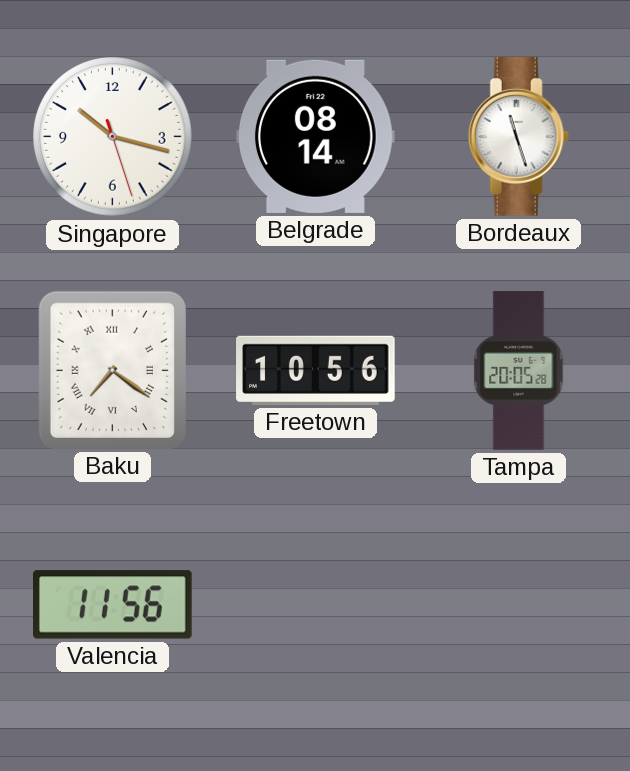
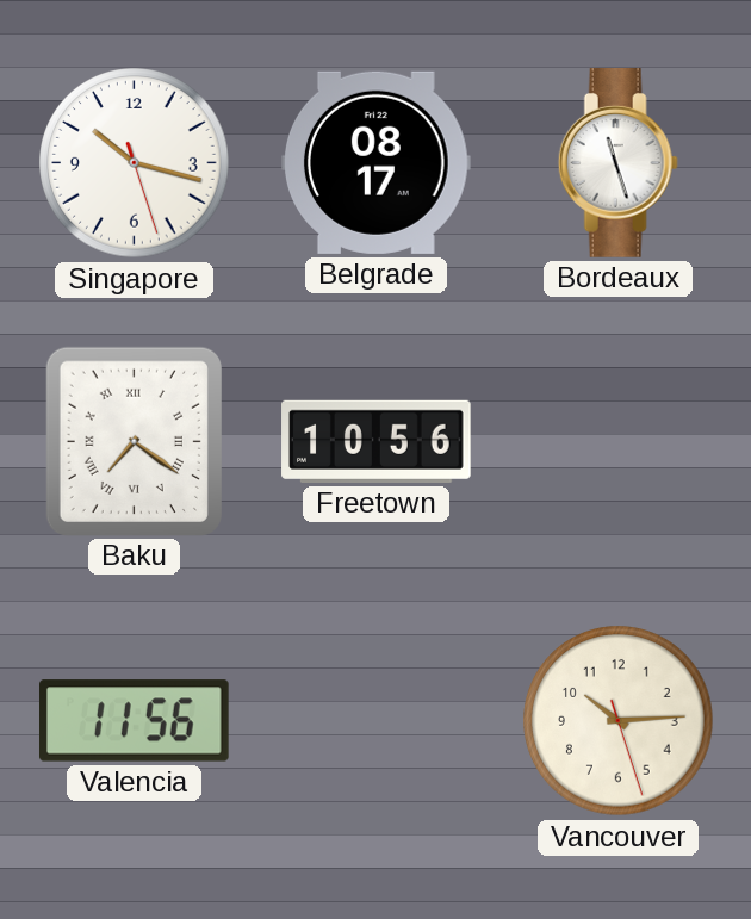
Belgrade: 08:14 -> 08:17
Tampa: 20:05 -> none
Vancouver: none -> 10:14
